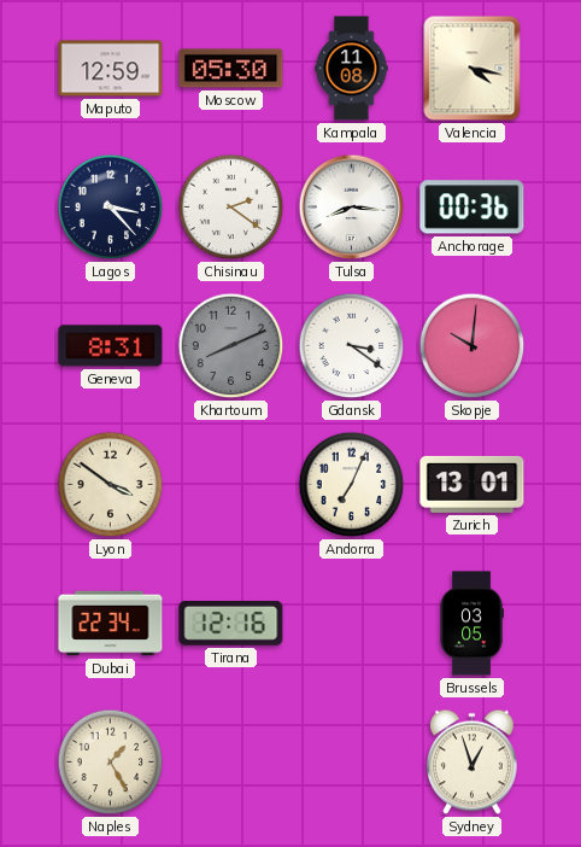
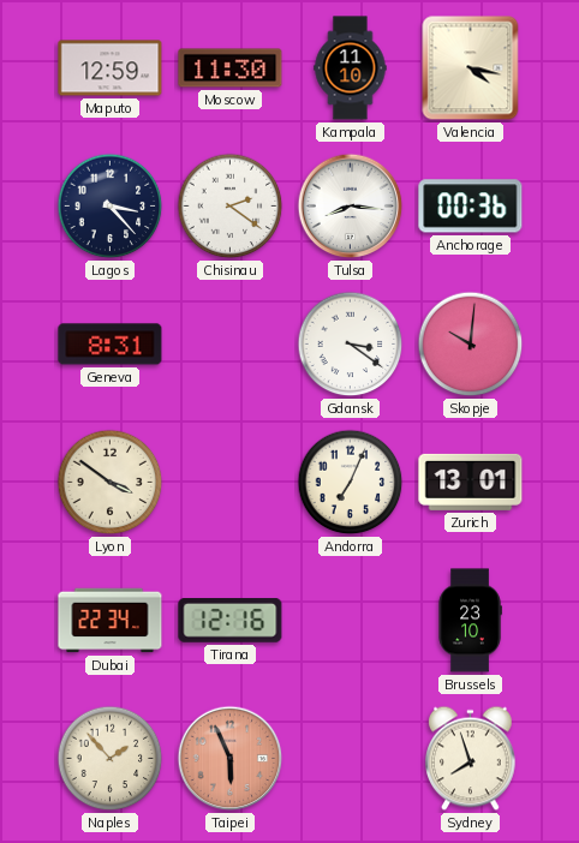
Moscow: 05:30 -> 11:30
Kampala: 11:08 -> 11:10
Khartoum: 8:11 -> none
Brussels: 03:05 -> 23:10
Naples: 1:25 -> 1:53
Taipei: none -> 5:56
Sydney: 12:57 -> 7:57
